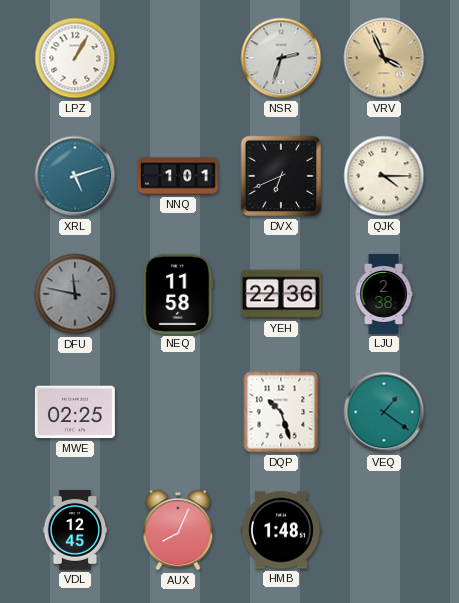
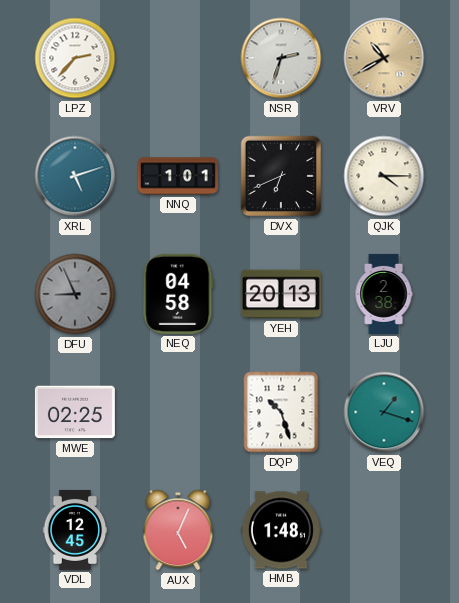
LPZ: 1:05 -> 2:37
VRV: 3:56 -> 10:40
DFU: 11:47 -> 8:56
NEQ: 11:58 -> 04:58
YEH: 22:36 -> 20:13
VEQ: 1:21 -> 1:18
AUX: 8:04 -> 5:04
